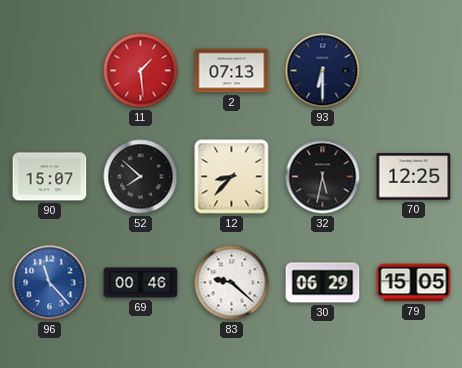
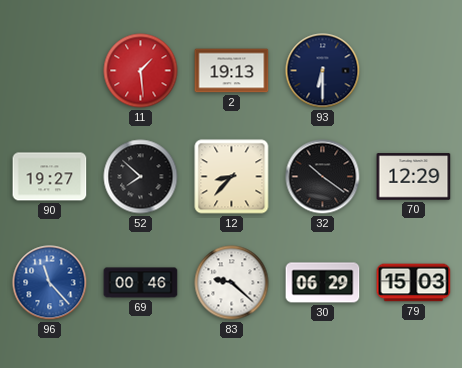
2: 07:13 -> 19:13
90: 15:07 -> 19:27
32: 5:32 -> 10:21
70: 12:25 -> 12:29
79: 15:05 -> 15:03
